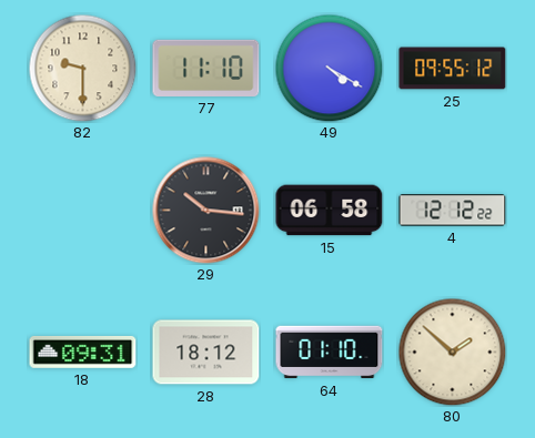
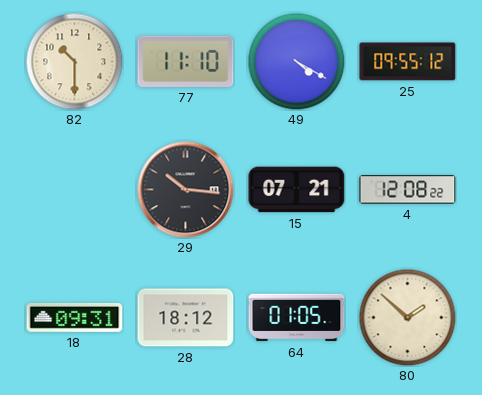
82: 9:30 -> 10:30
15: 06:58 -> 07:21
4: 12:12 -> 12:08
64: 01:10 -> 01:05
